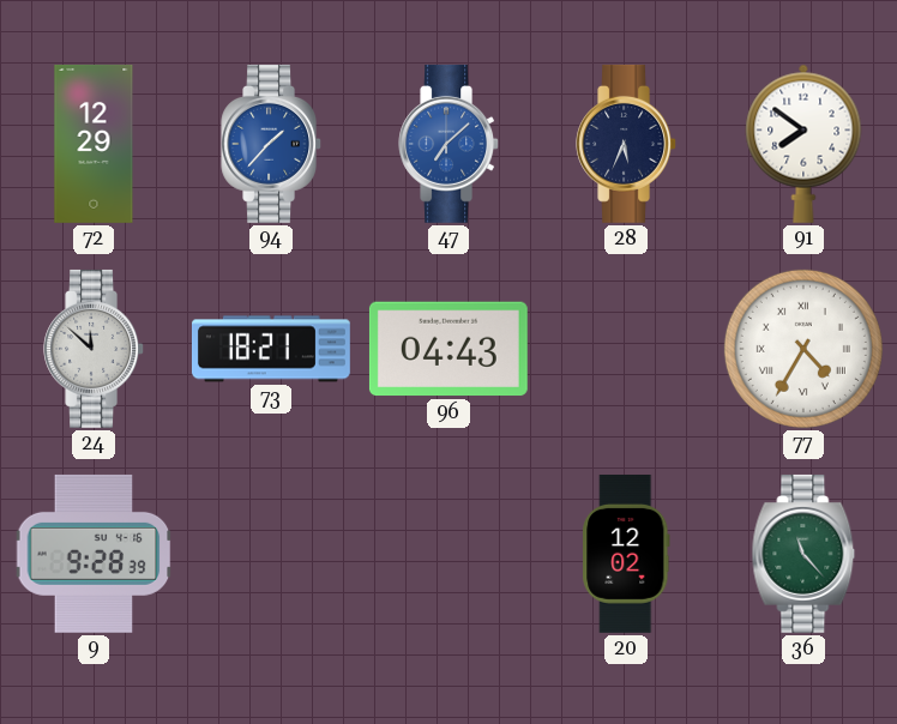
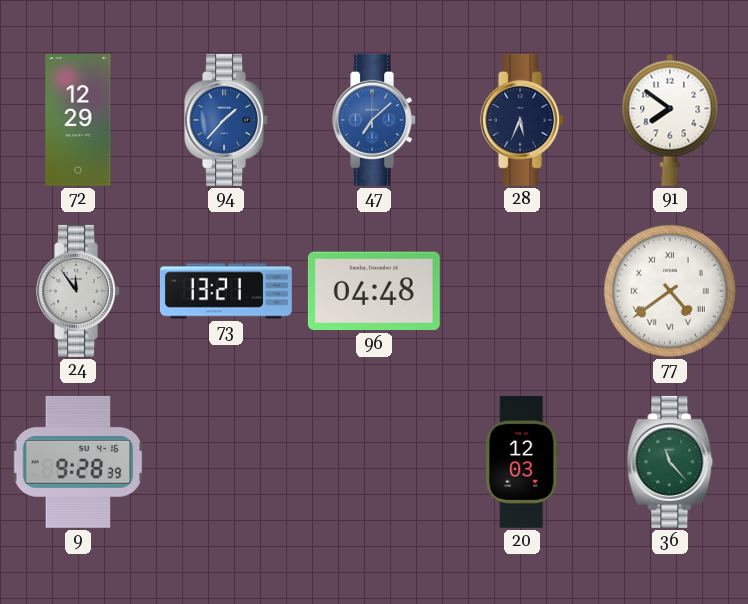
24: 11:52 -> 11:54
73: 18:21 -> 13:21
96: 04:43 -> 04:48
77: 4:35 -> 4:39
20: 12:02 -> 12:03
